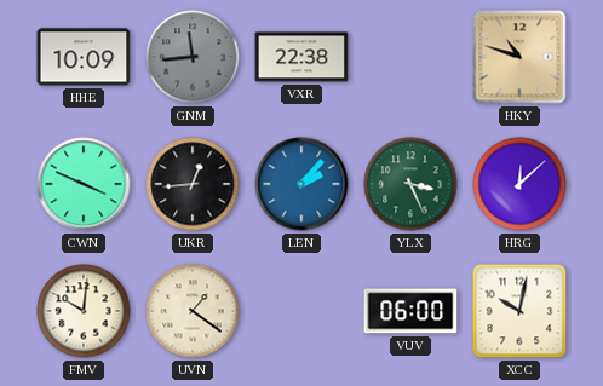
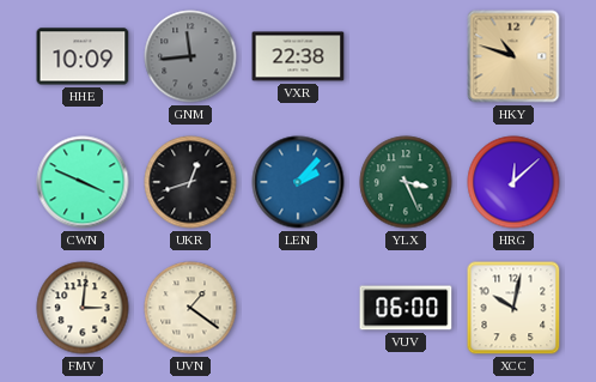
UKR: 12:44 -> 12:42
FMV: 10:01 -> 3:01
